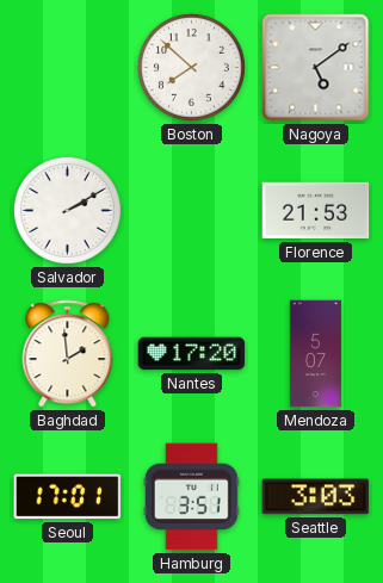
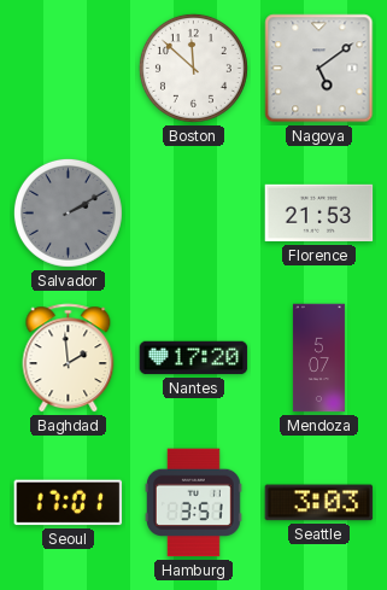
Boston: 7:52 -> 11:52
Salvador dial: white -> grey
